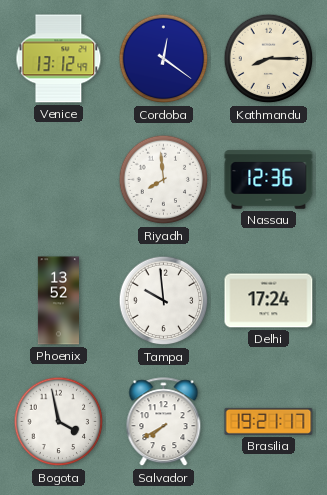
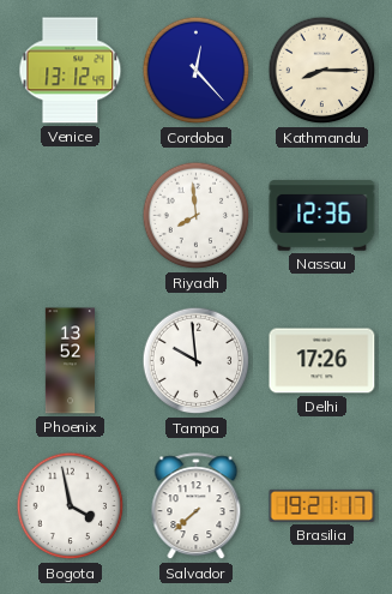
Cordoba: 12:21 -> 12:23
Delhi: 17:24 -> 17:26
Salvador: 7:40 -> 7:38
